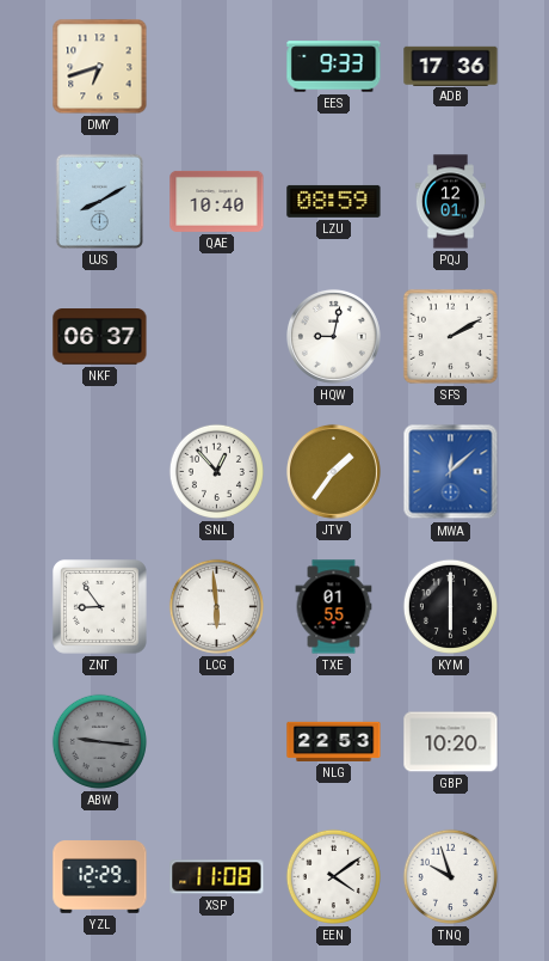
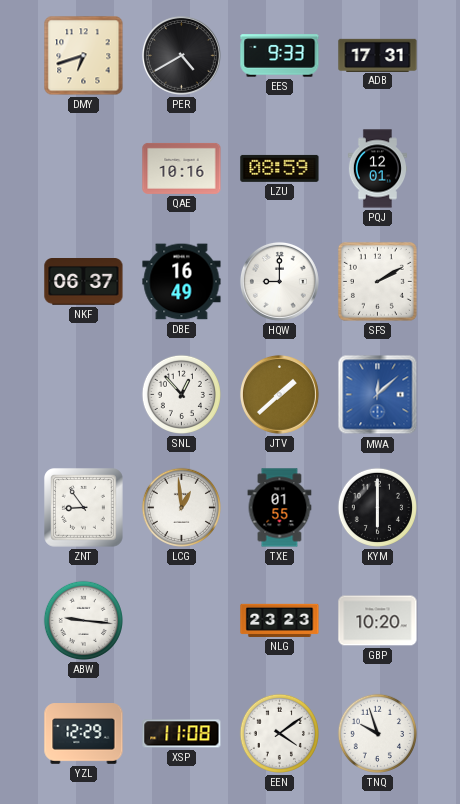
PER: none -> 4:40
ADB: 17:36 -> 17:31
UJS: 8:10 -> none
QAE: 10:40 -> 10:16
DBE: none -> 16:49
HQW: 9:02 -> 9:00
JTV: 1:36 -> 1:38
LCG: 5:59 -> 12:59
ABW dial: grey -> white
NLG: 22:53 -> 23:23
